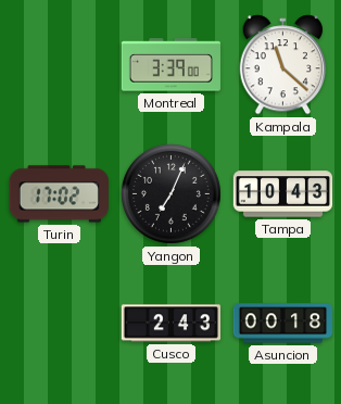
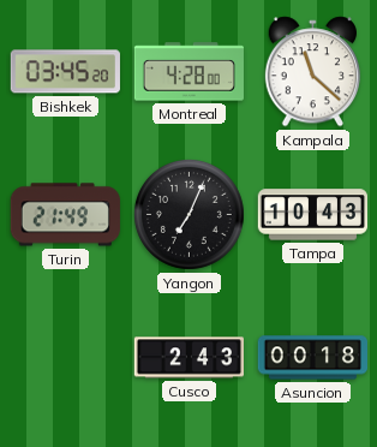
Bishkek: none -> 03:45
Montreal: 3:39 -> 4:28
Turin: 17:02 -> 21:49
